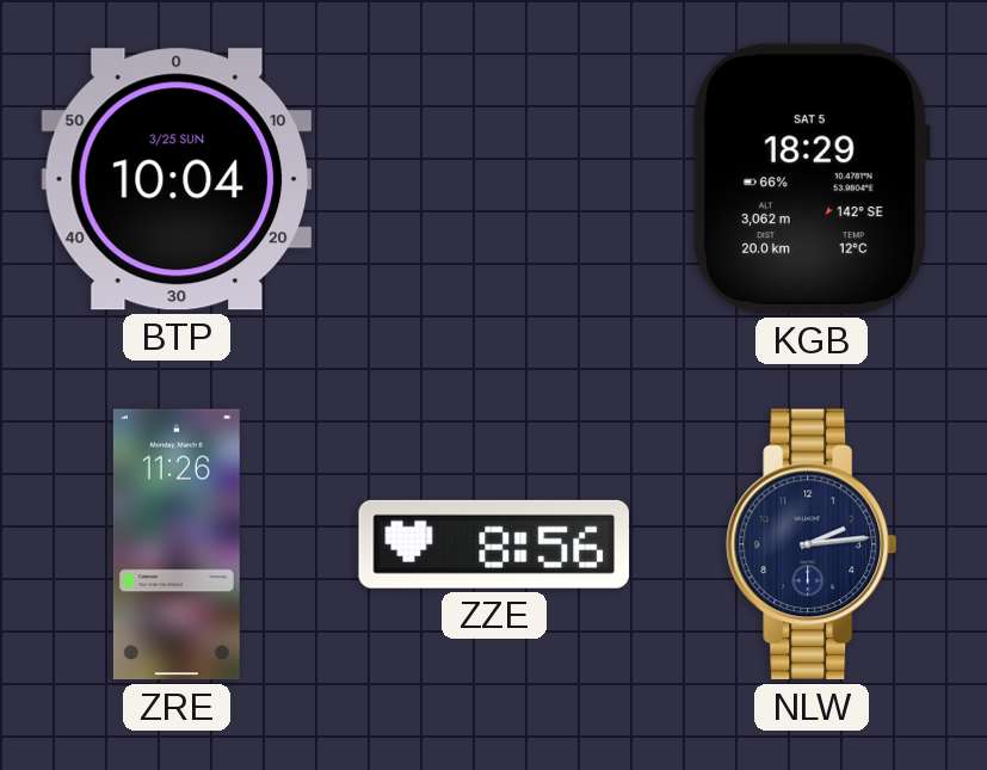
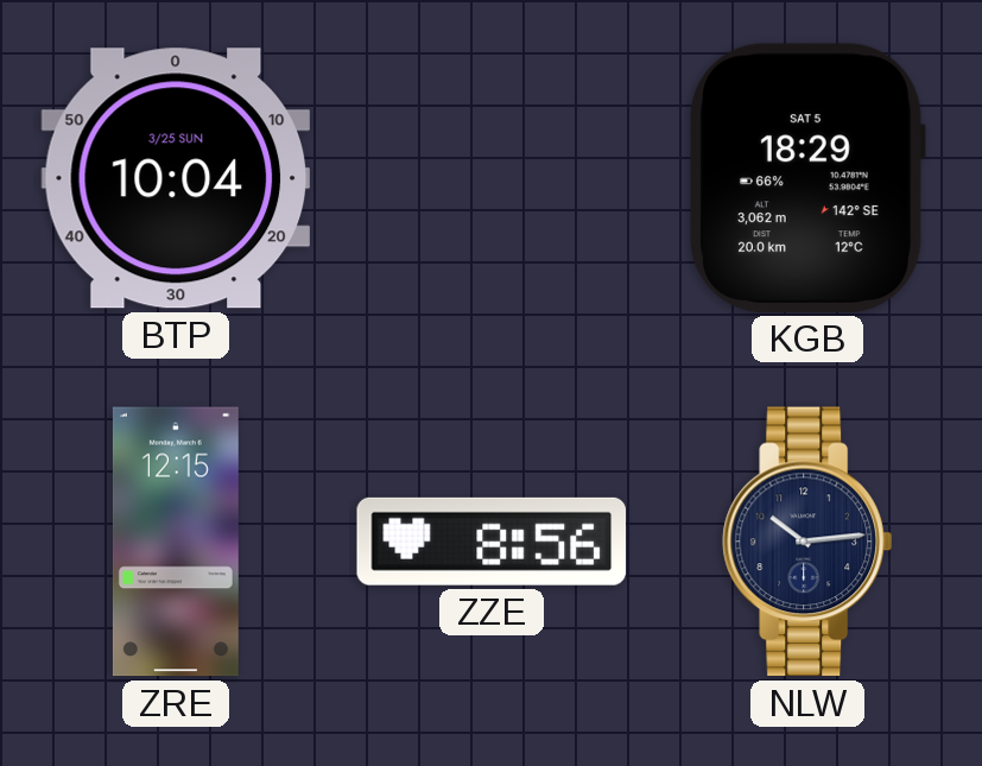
ZRE: 11:26 -> 12:15
NLW: 2:14 -> 10:14
